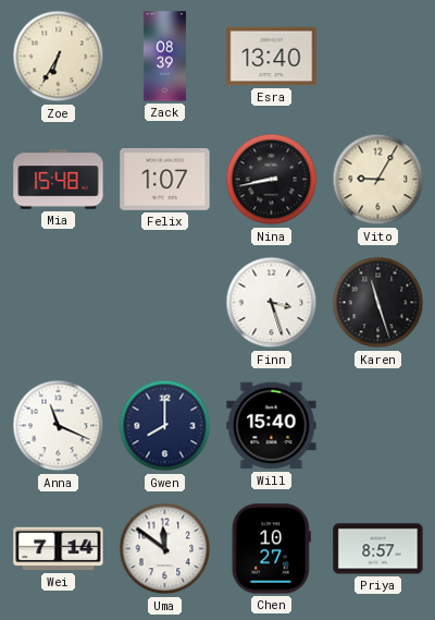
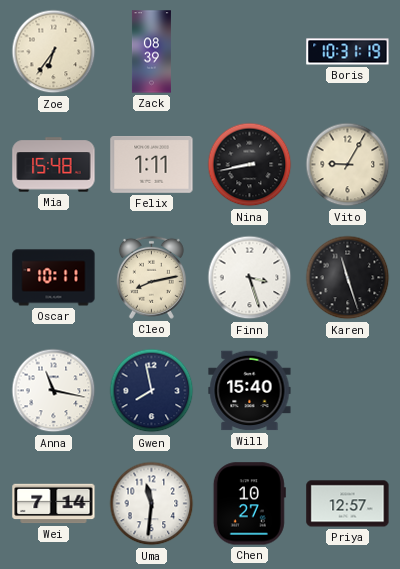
Zoe: 6:35 -> 6:36
Esra: 13:40 -> none
Boris: none -> 10:31
Felix: 1:07 -> 1:11
Oscar: none -> 10:11
Cleo: none -> 8:13
Anna: 11:19 -> 11:17
Gwen: 8:00 -> 7:58
Uma: 11:51 -> 11:31
Priya: 8:57 -> 12:57
